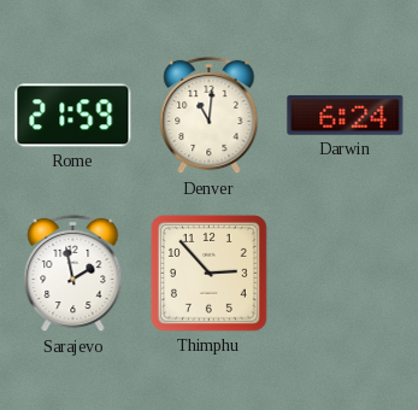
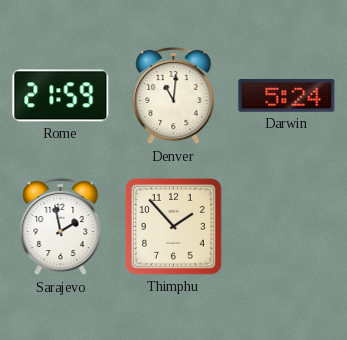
Darwin: 6:24 -> 5:24
Thimphu: 2:53 -> 1:53
